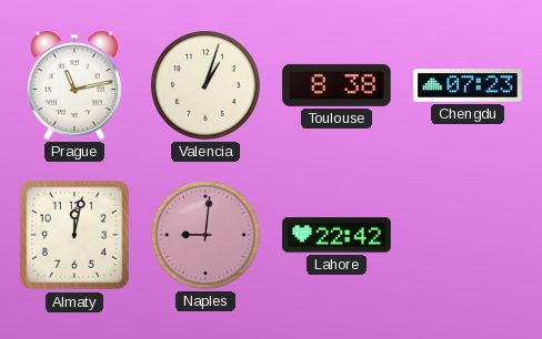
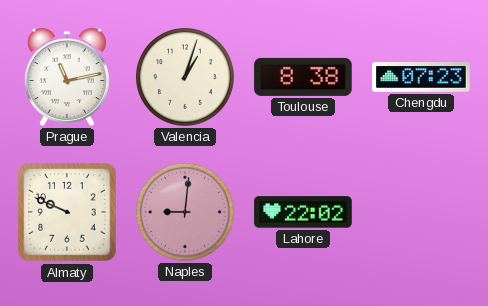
Almaty: 12:02 -> 9:49
Lahore: 22:42 -> 22:02
